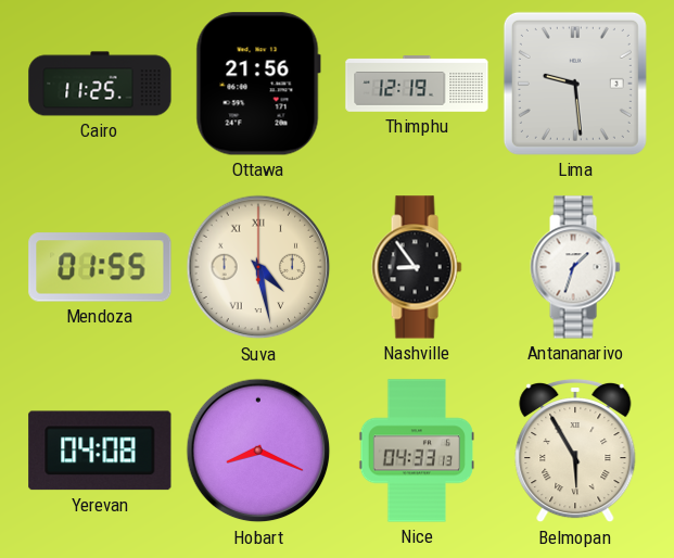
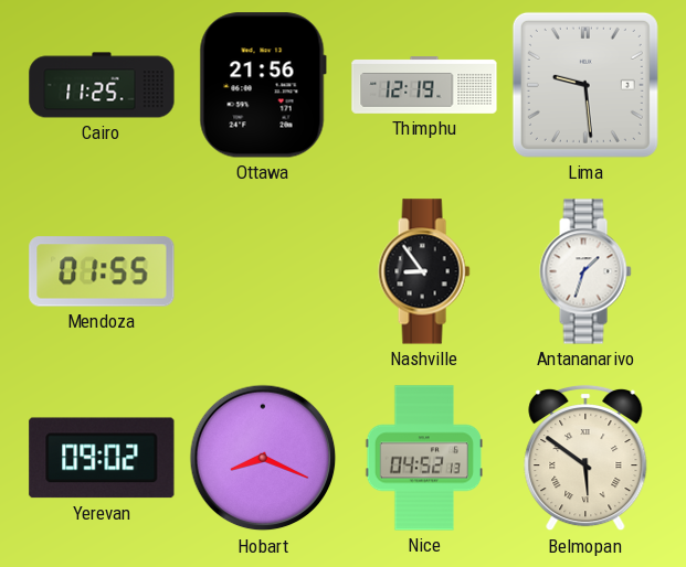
Suva: 4:28 -> none
Yerevan: 04:08 -> 09:02
Nice: 04:33 -> 04:52
Belmopan: 5:55 -> 5:51
